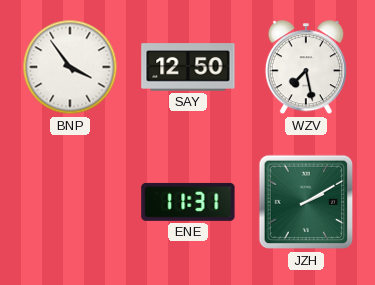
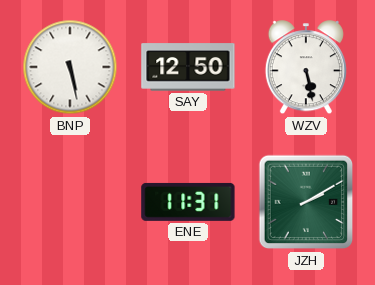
BNP: 3:54 -> 5:28
WZV: 7:28 -> 5:28
